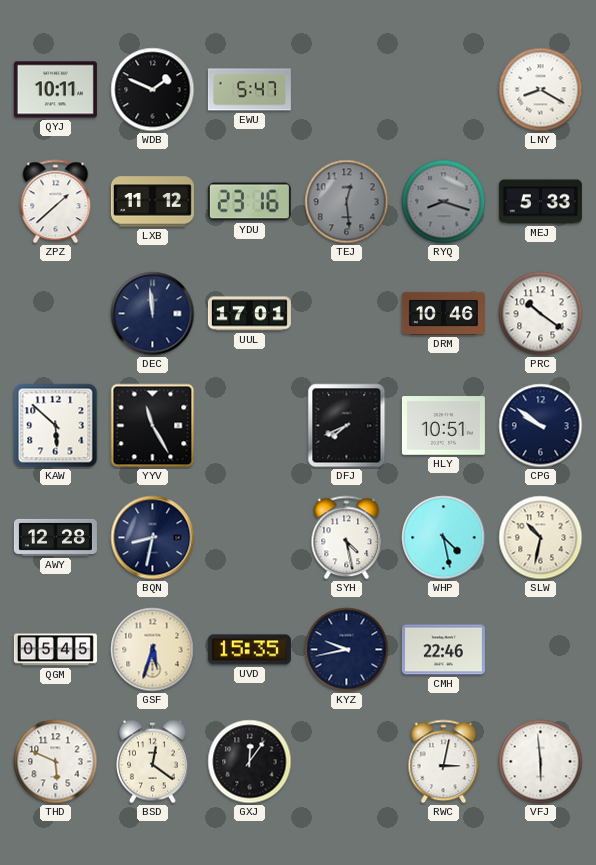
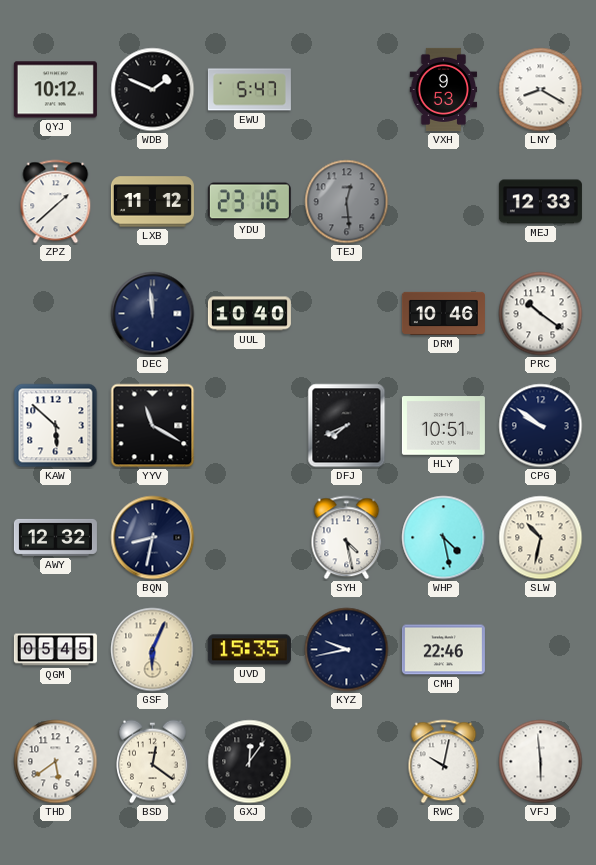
QYJ: 10:11 -> 10:12
VXH: none -> 9:53
RYQ: 8:18 -> none
MEJ: 5:33 -> 12:33
UUL: 17:01 -> 10:40
YYV: 11:25 -> 11:20
AWY: 12:28 -> 12:32
GSF: 5:33 -> 6:04
THD: 5:49 -> 5:39
RWC: 3:02 -> 10:02
